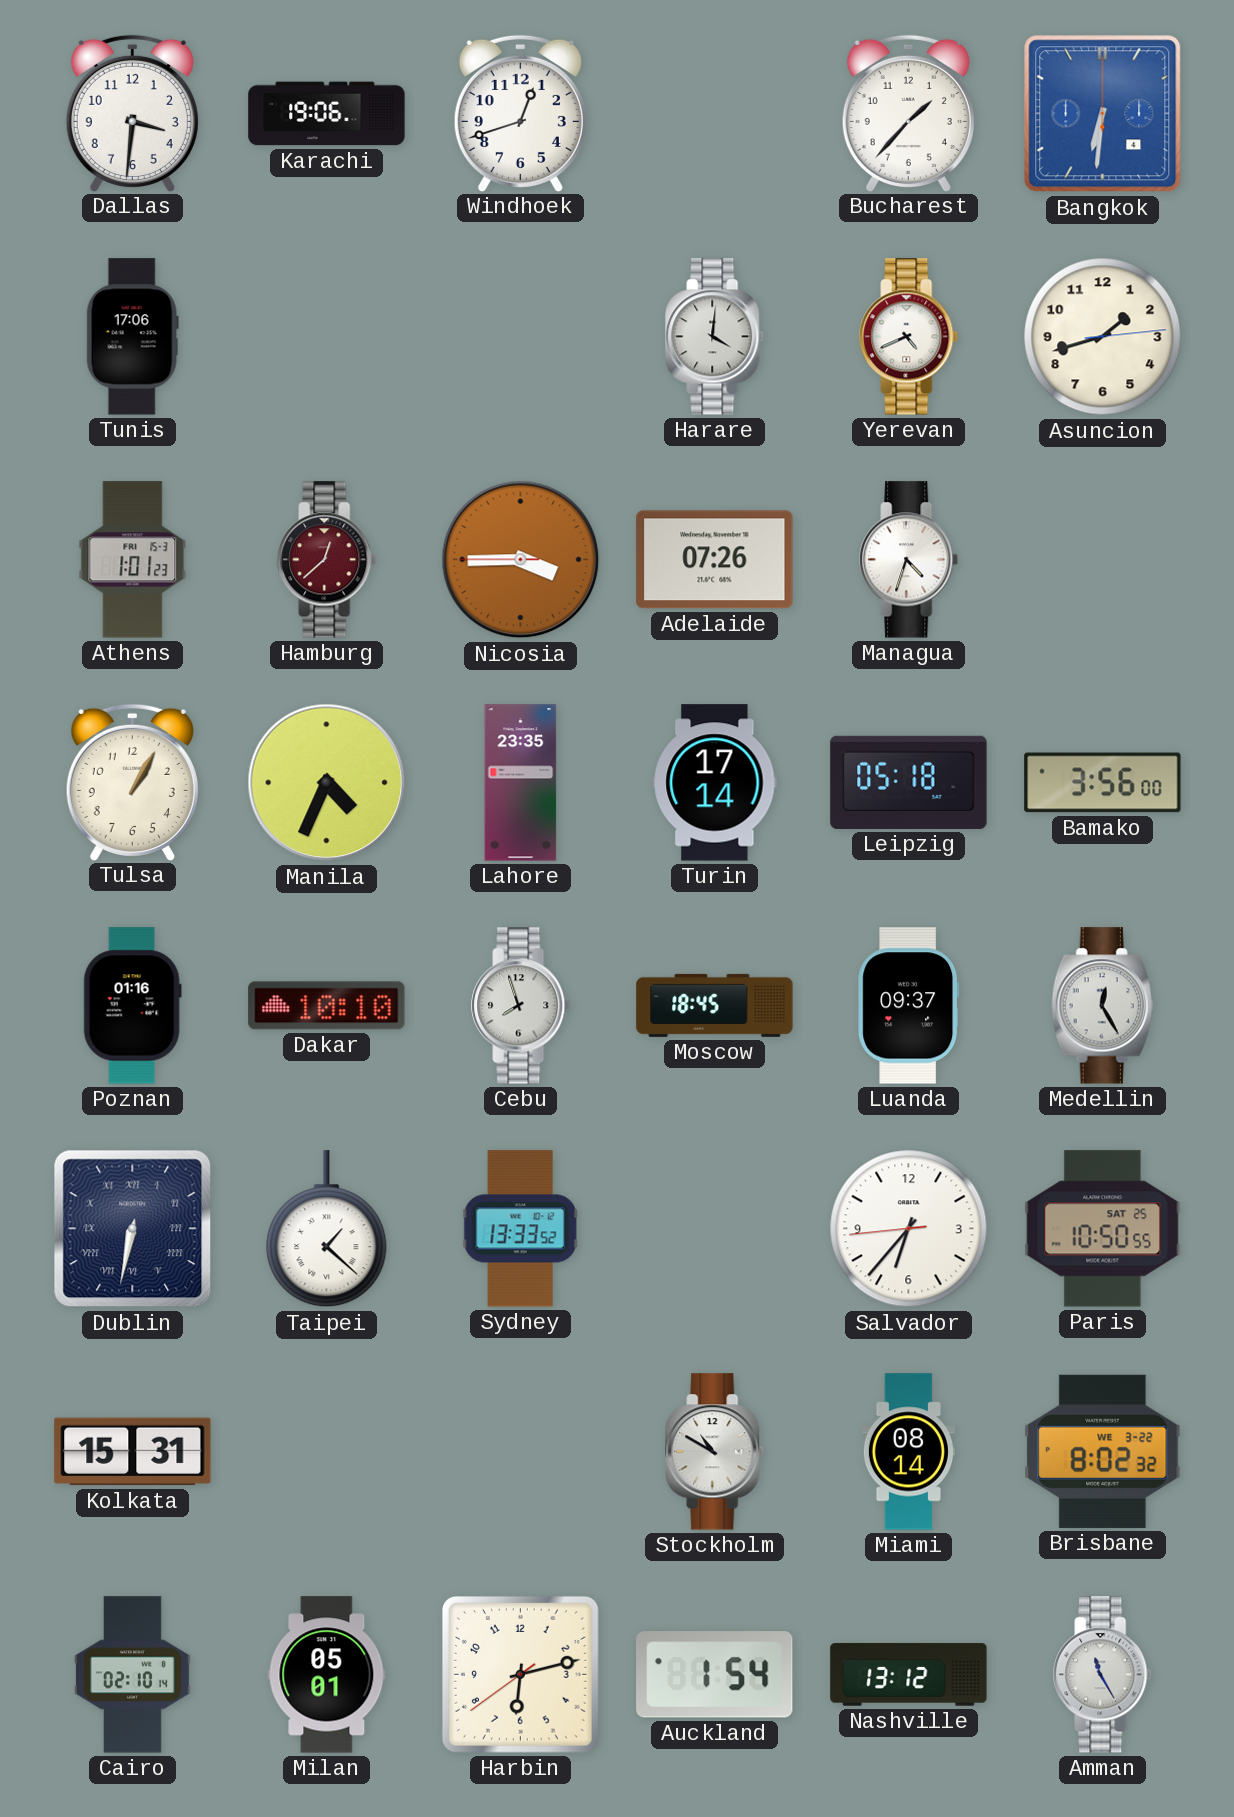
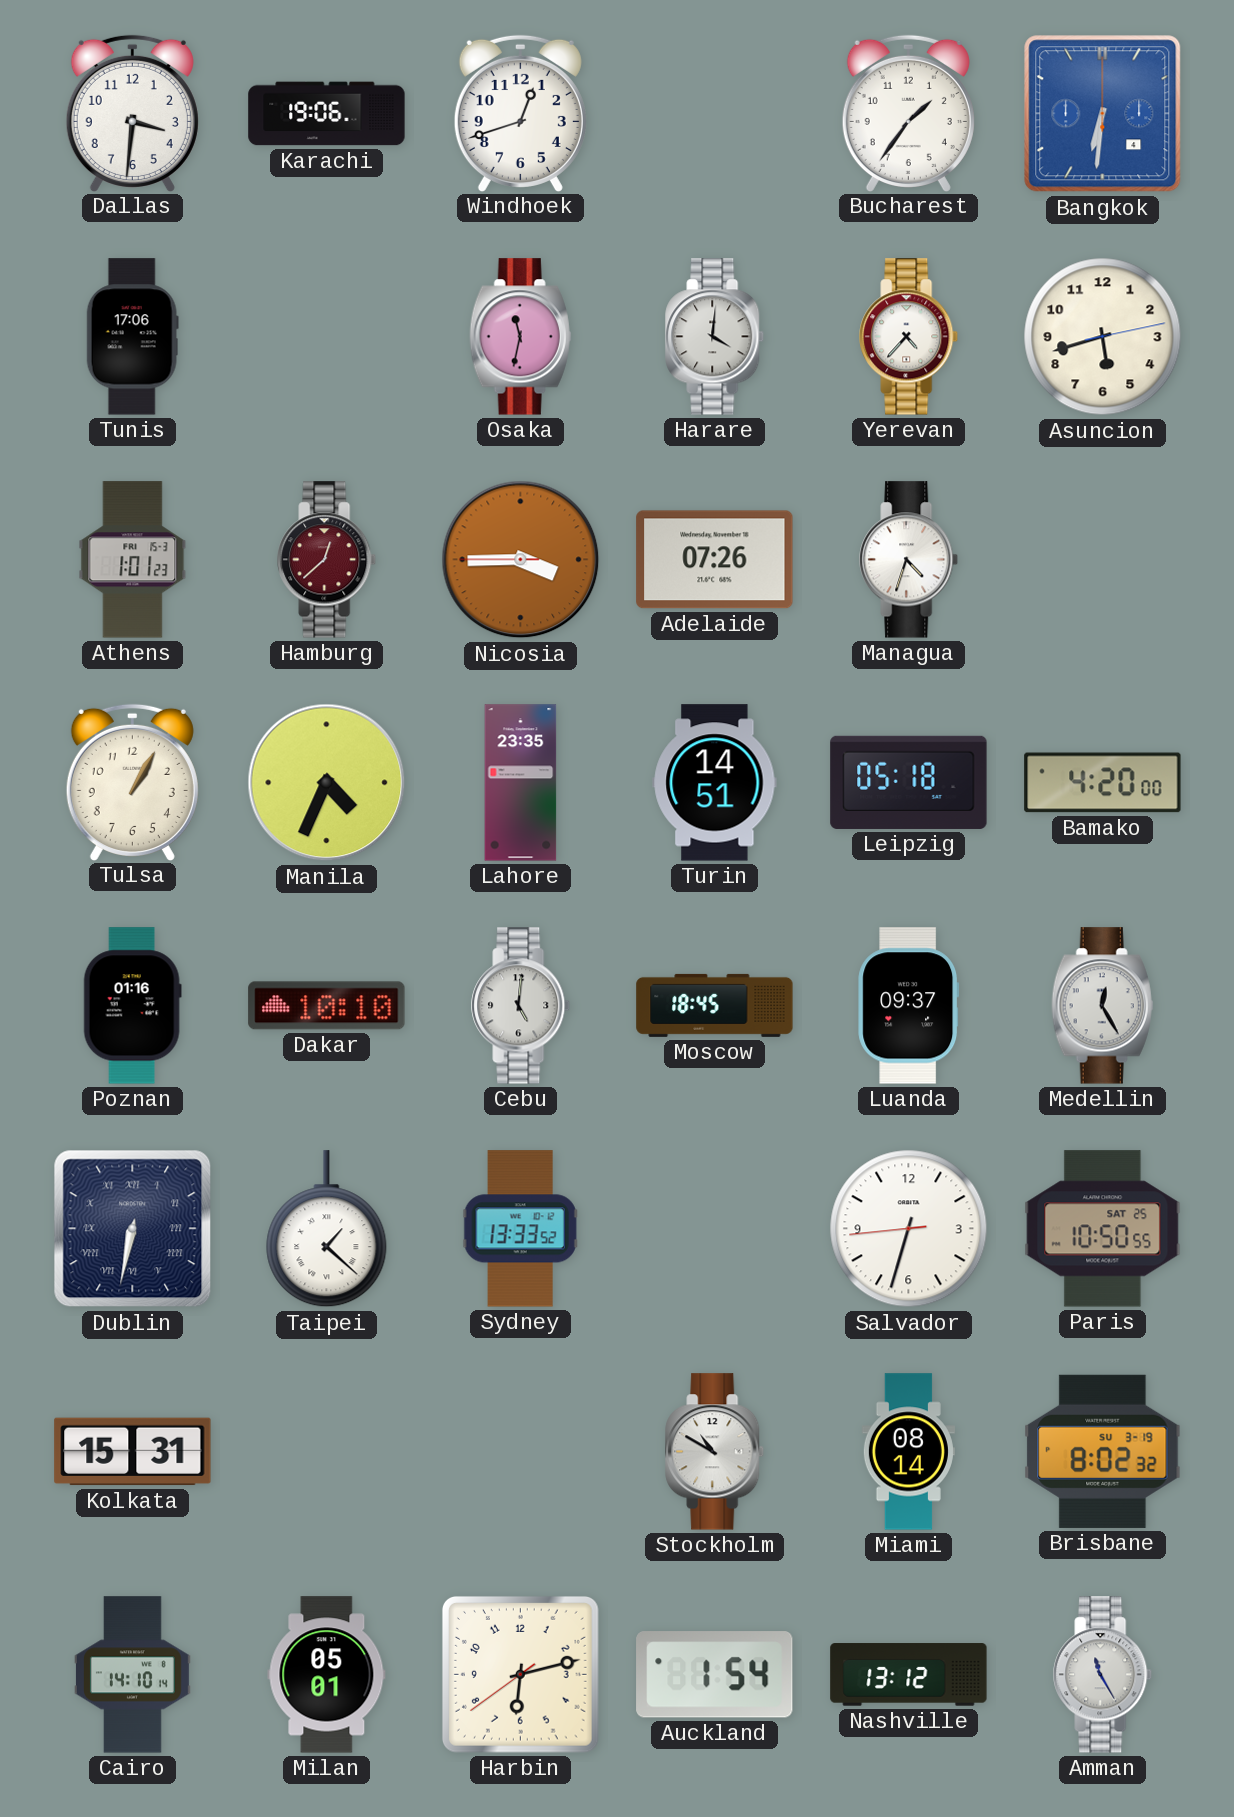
Bucharest: 1:37 -> 1:36
Osaka: none -> 11:32
Yerevan: 4:41 -> 4:37
Asuncion: 1:42 -> 5:42
Turin: 17:14 -> 14:51
Bamako: 3:56 -> 4:20
Cebu: 7:57 -> 5:01
Salvador: 6:36 -> 6:32
Brisbane date: WE 3-22 -> SU 3-19
Cairo: 02:10 -> 14:10
